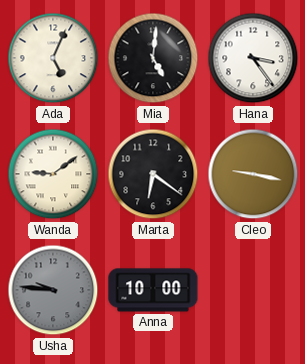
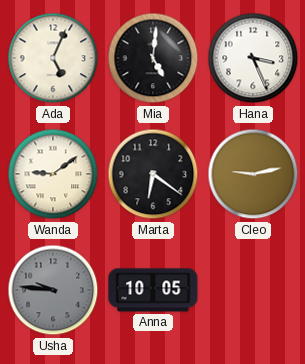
Hana: 3:24 -> 3:26
Cleo: 9:17 -> 9:13
Anna: 10:00 -> 10:05
